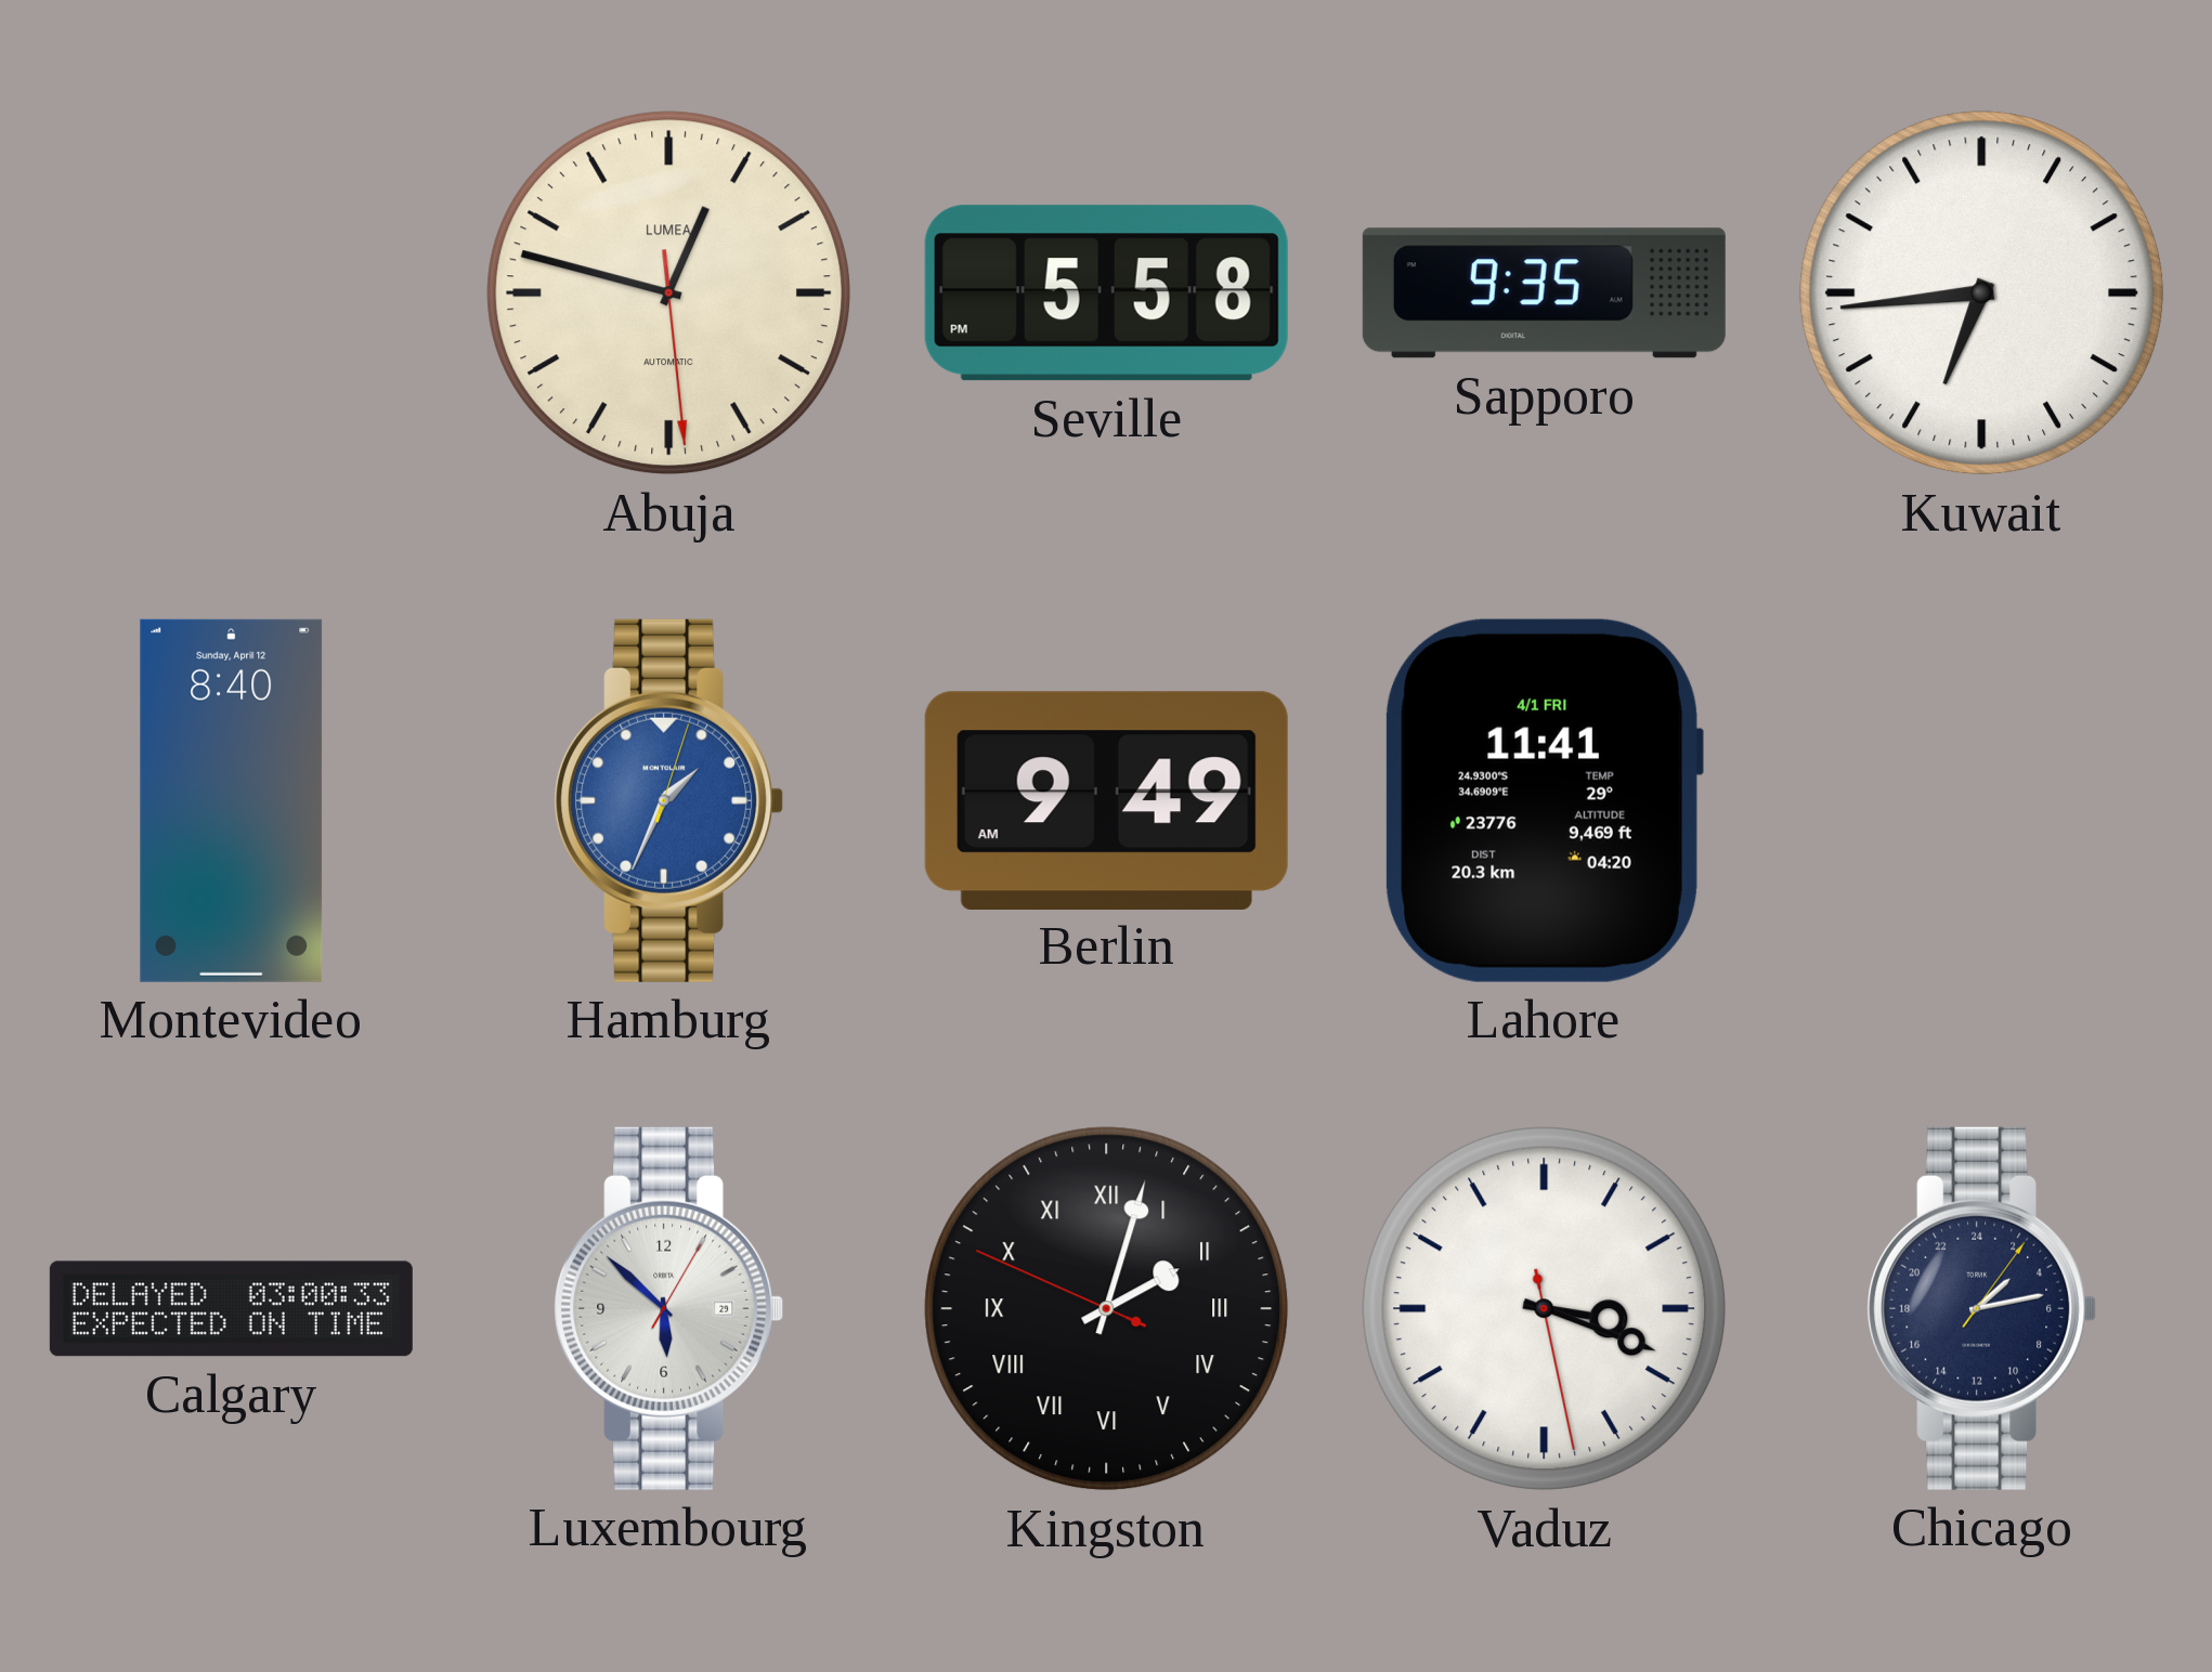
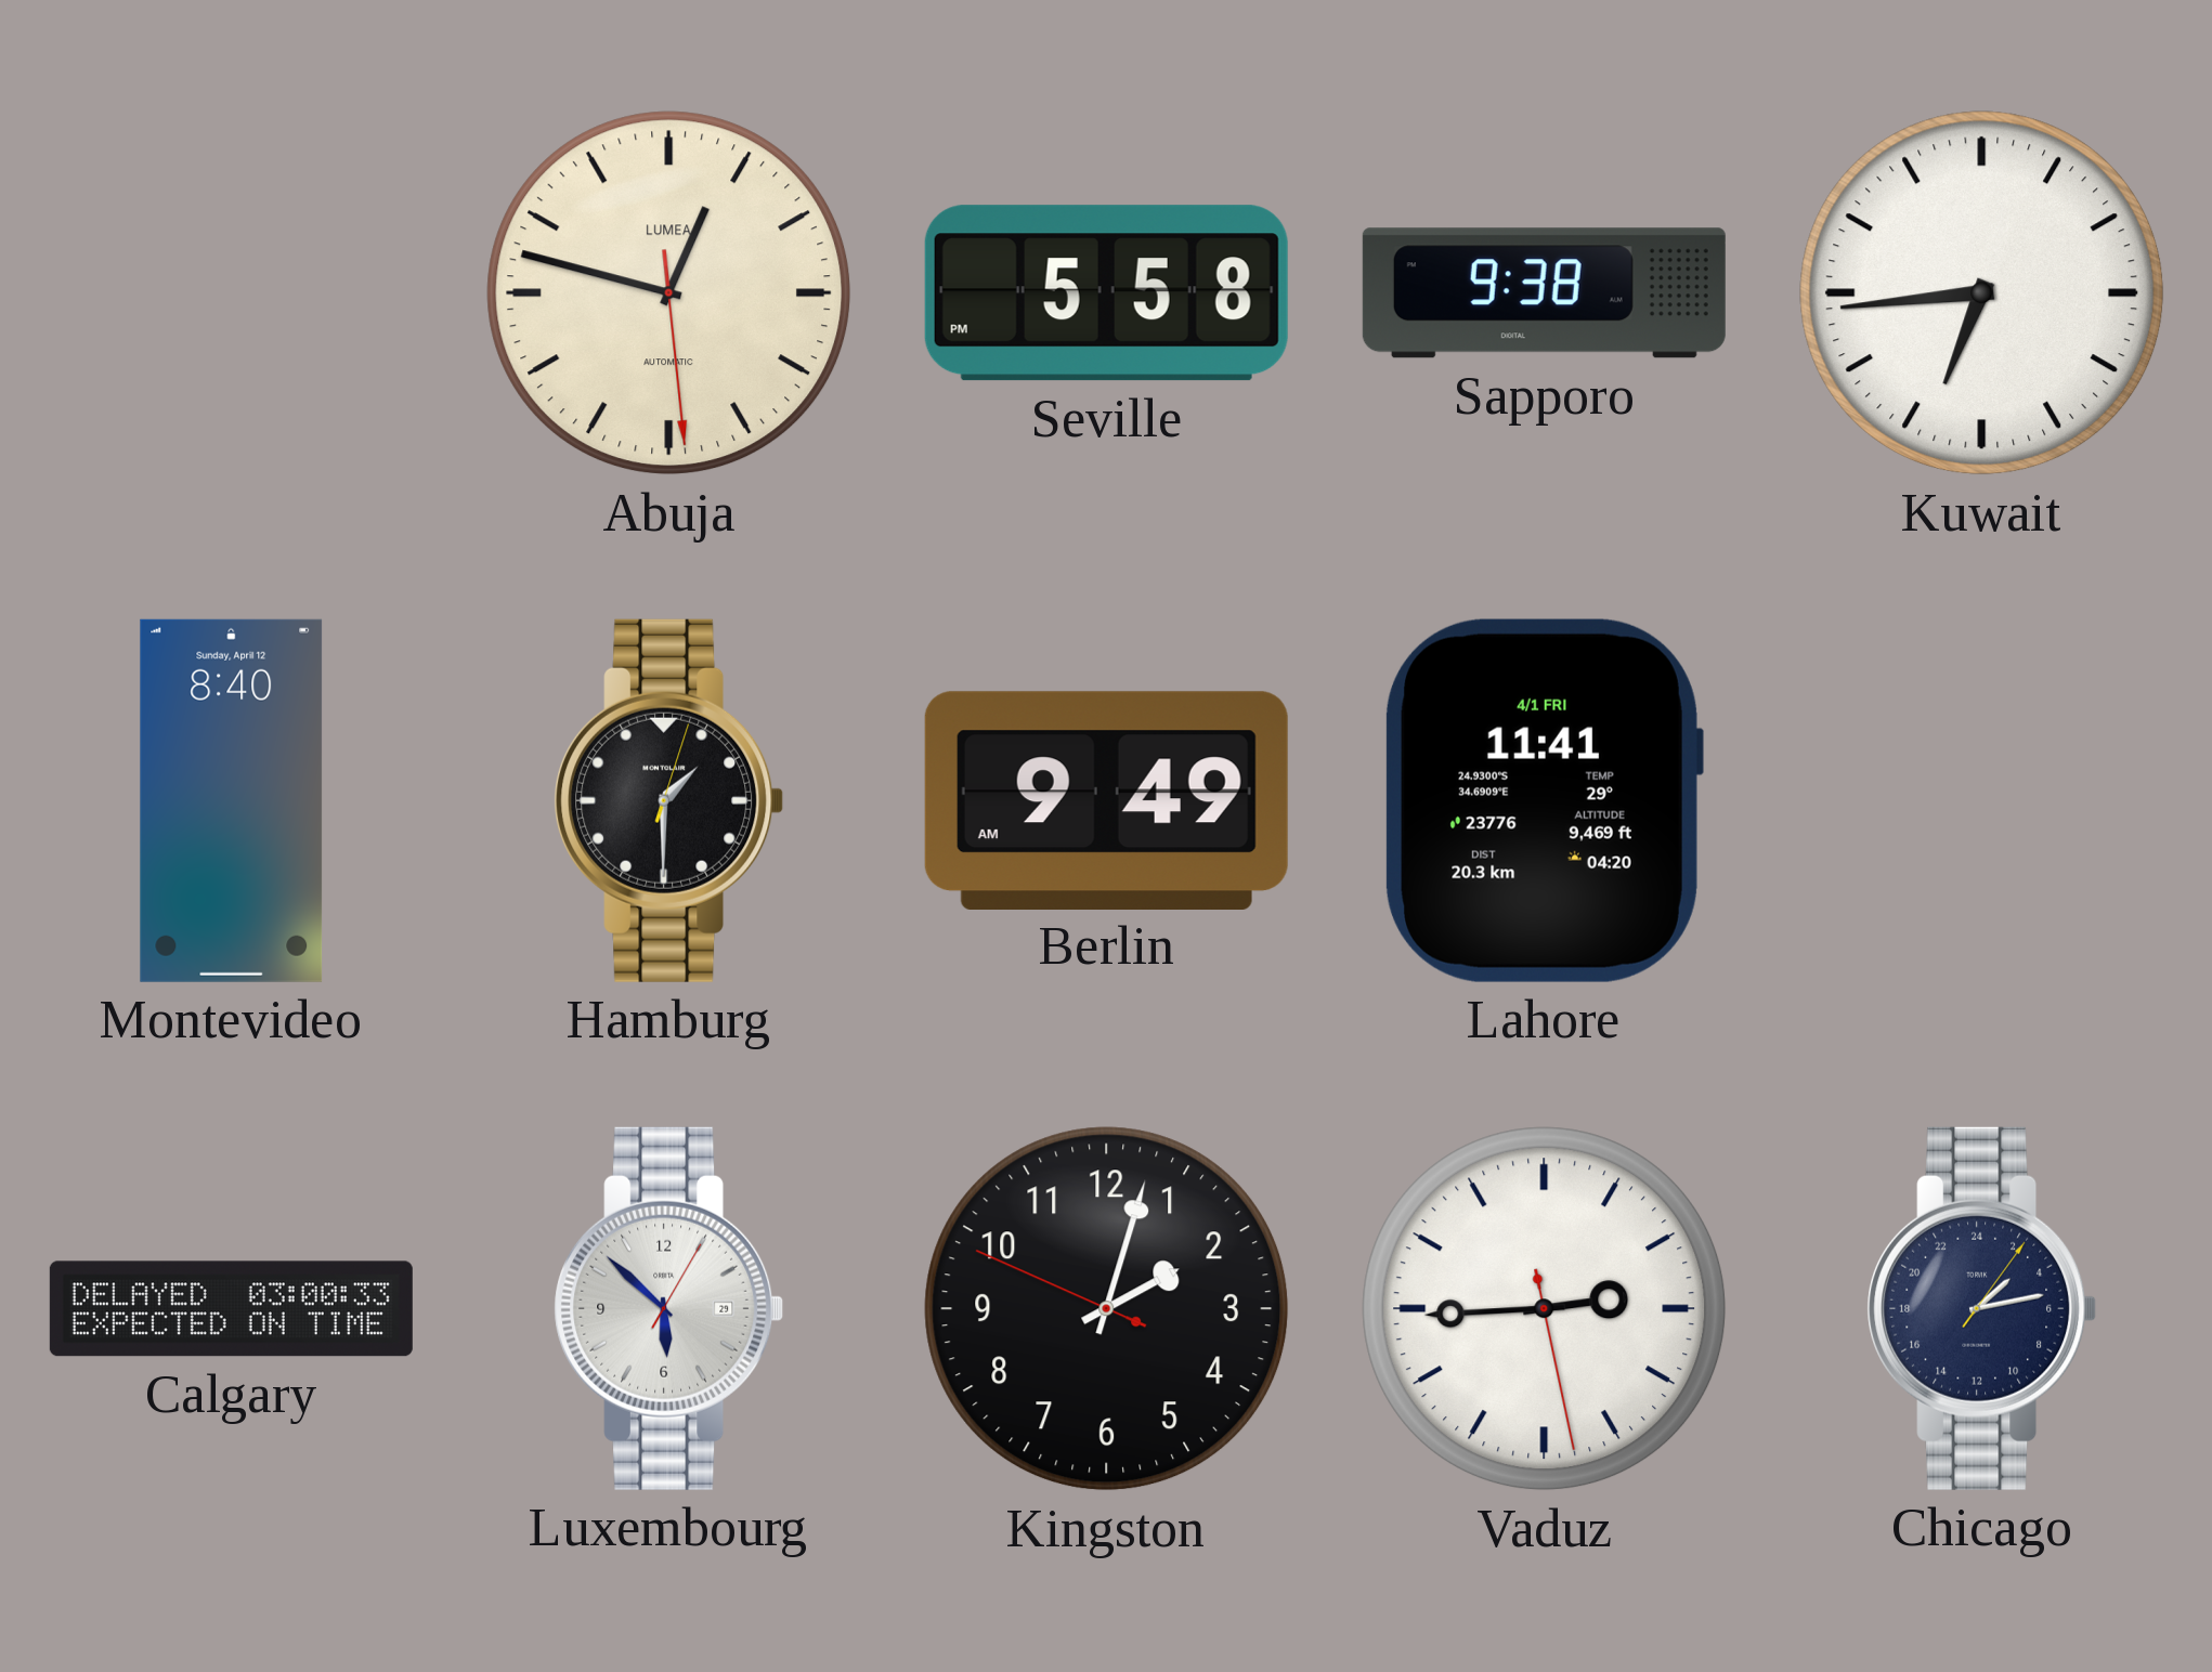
Sapporo: 9:35 -> 9:38
Hamburg: 1:34 -> 1:30
Hamburg dial: blue -> black
Kingston numerals: Roman -> Arabic
Vaduz: 3:18 -> 2:44
